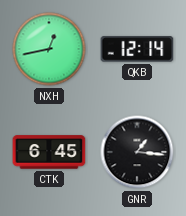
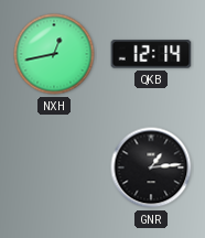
CTK: 6:45 -> none
GNR: 1:16 -> 1:14
